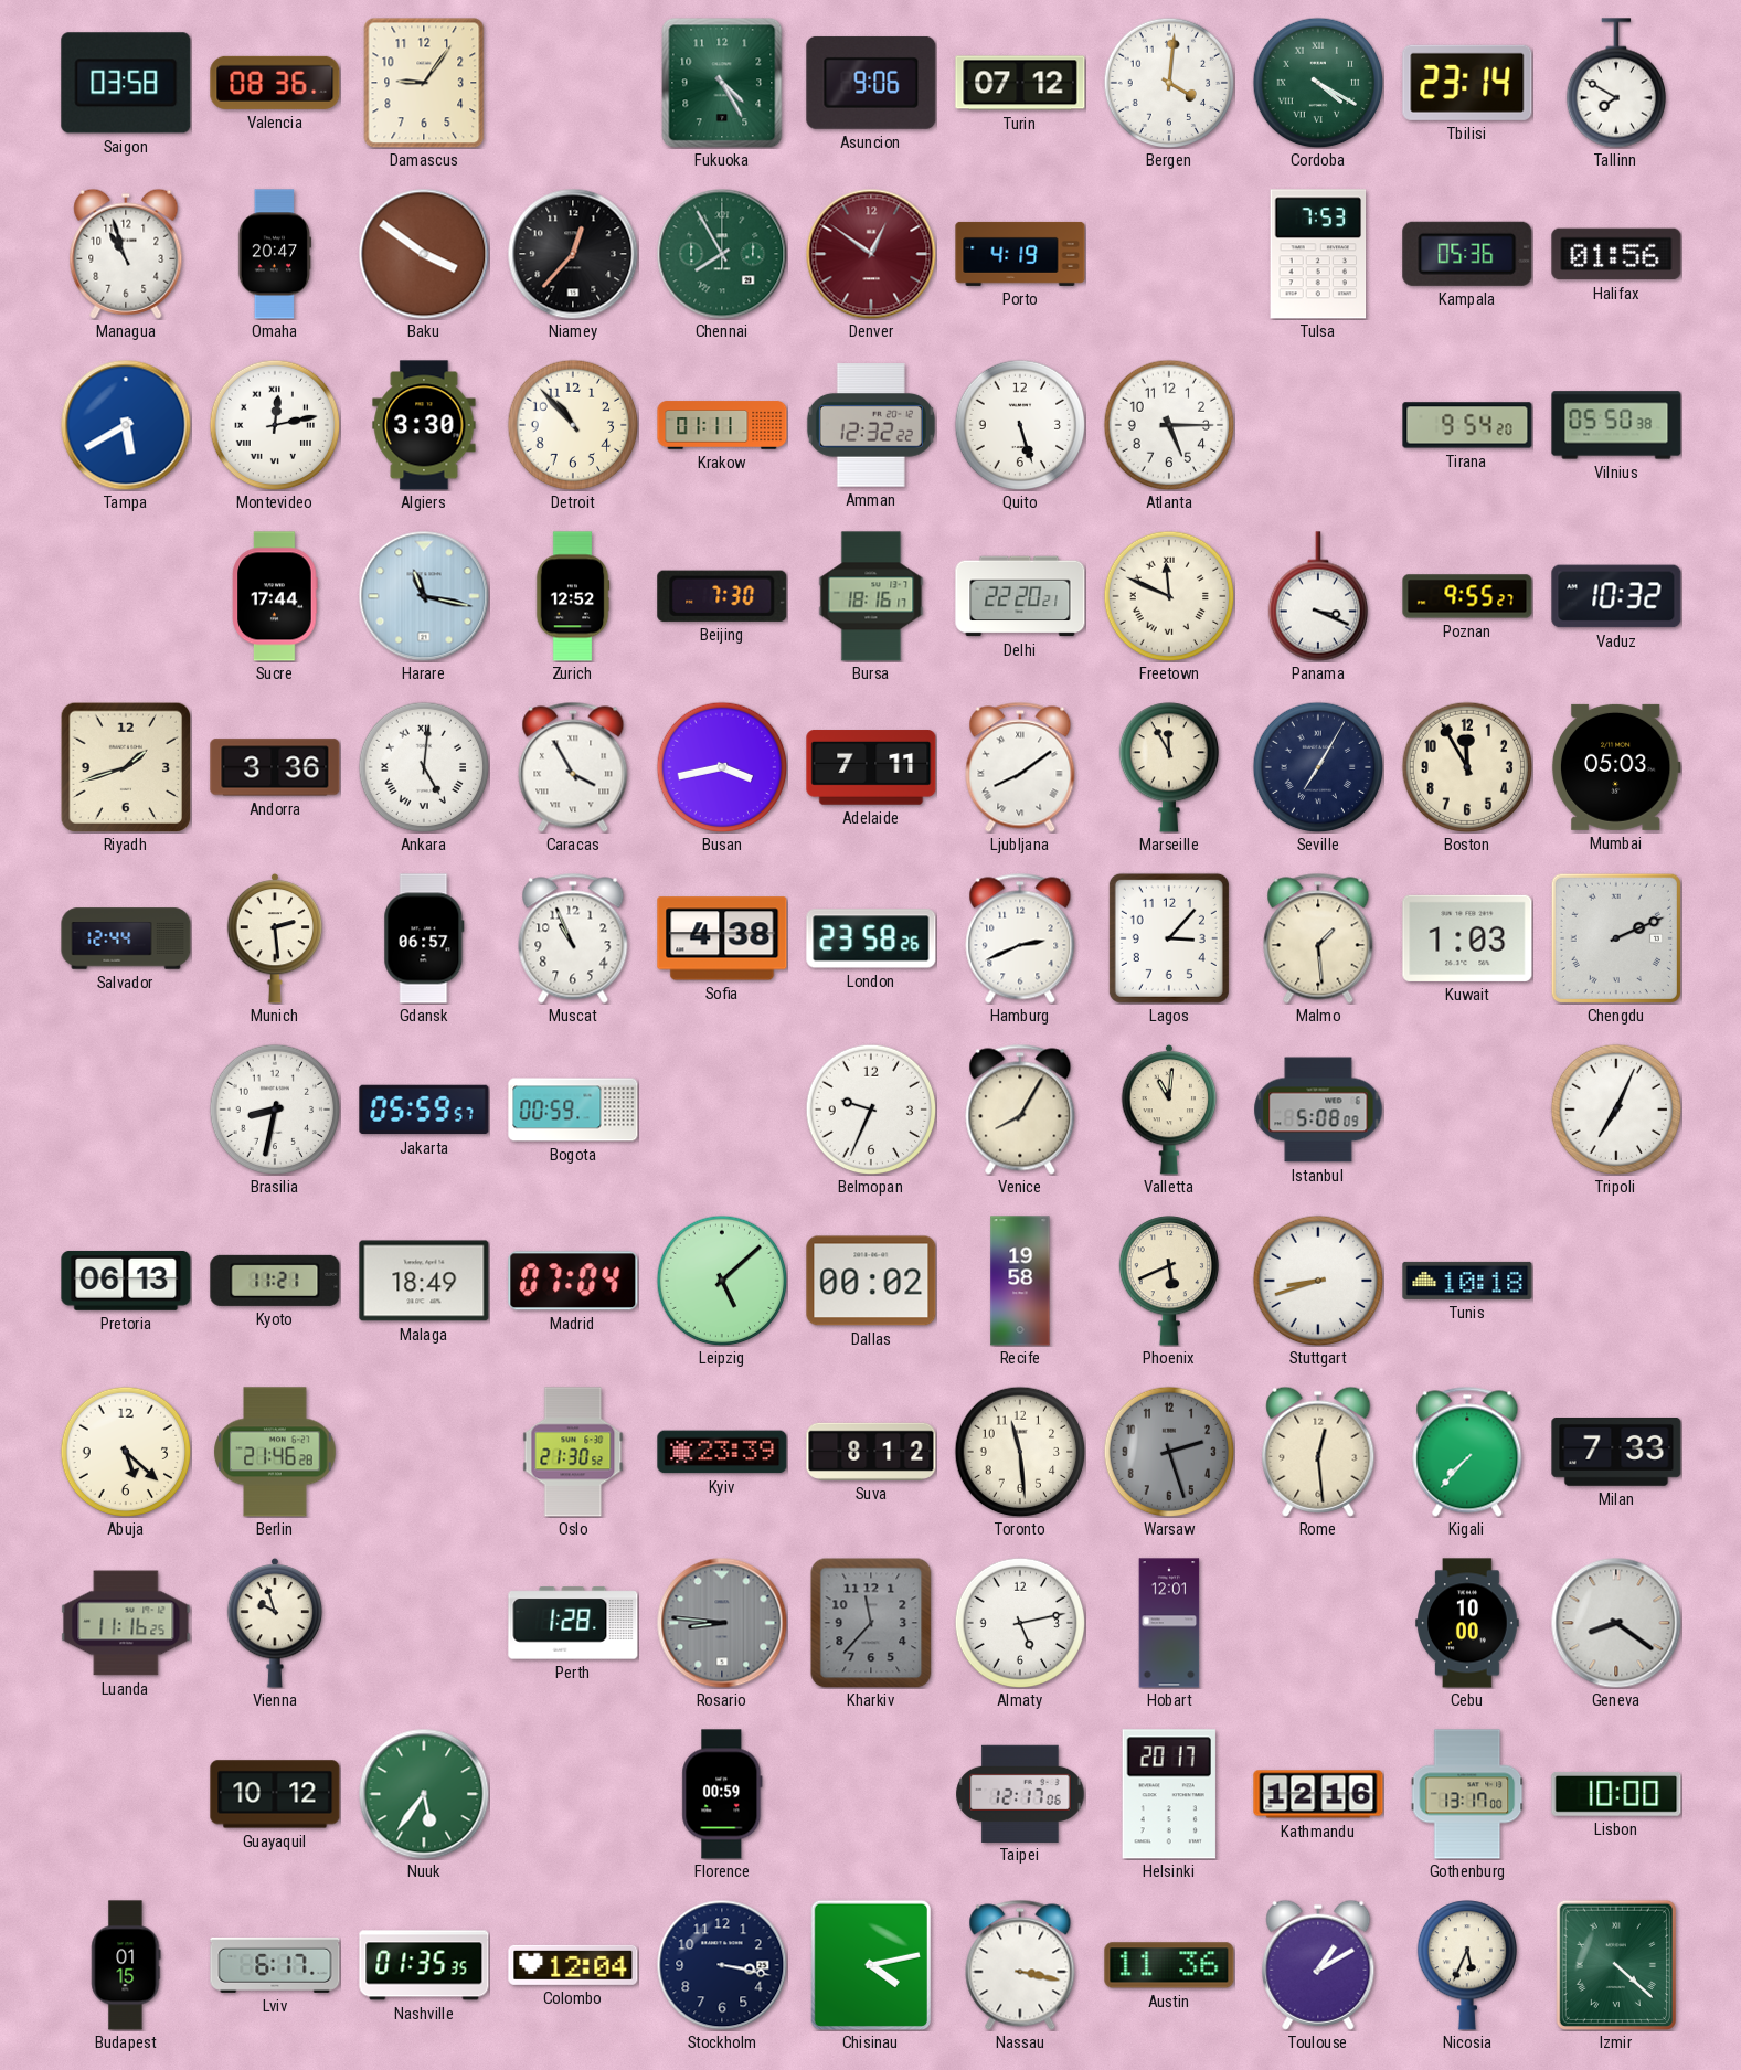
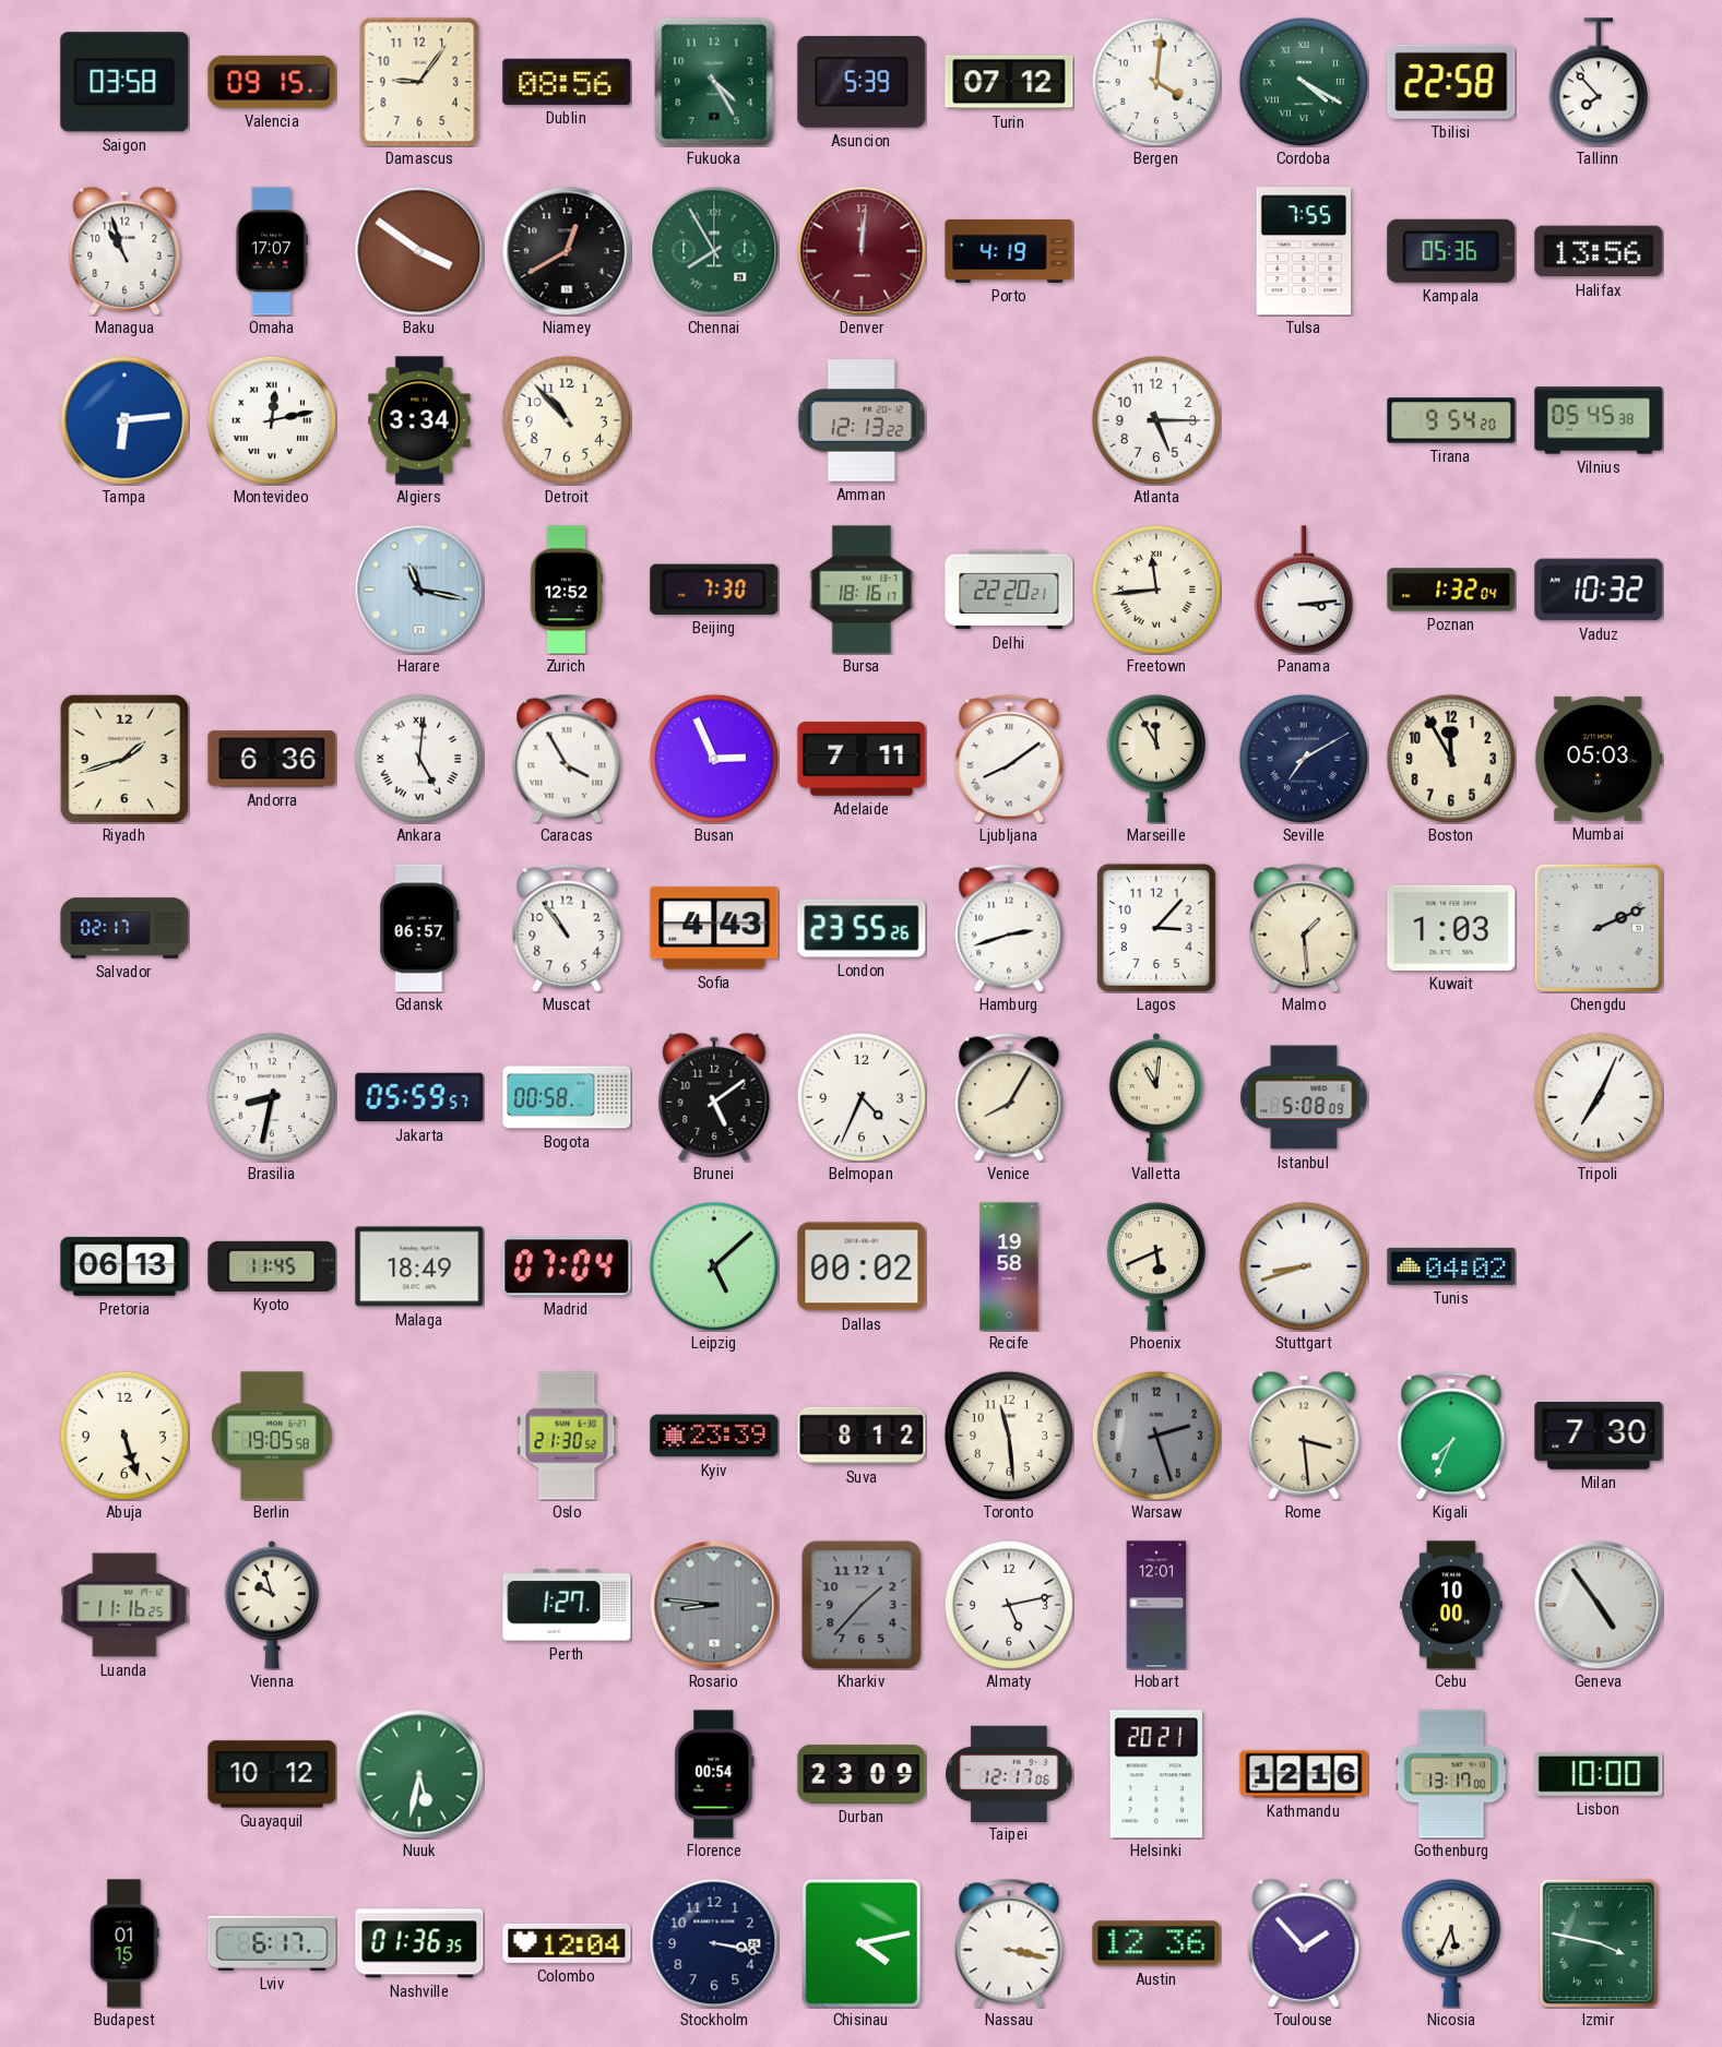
Valencia: 08:36 -> 09:15
Dublin: none -> 08:56
Asuncion: 9:06 -> 5:39
Tbilisi: 23:14 -> 22:58
Tallinn: 7:50 -> 7:53
Omaha: 20:47 -> 17:07
Niamey: 12:37 -> 12:40
Denver: 12:51 -> 12:01
Tulsa: 7:53 -> 7:55
Halifax: 01:56 -> 13:56
Tampa: 5:40 -> 6:14
Algiers: 3:30 -> 3:34
Krakow: 01:11 -> none
Amman: 12:32 -> 12:13
Quito: 5:27 -> none
Vilnius: 05:50 -> 05:45
Sucre: 17:44 -> none
Freetown: 11:49 -> 11:44
Panama: 3:19 -> 3:14
Poznan: 9:55 -> 1:32
Andorra: 3:36 -> 6:36
Busan: 3:43 -> 2:56
Seville: 7:05 -> 7:10
Salvador: 12:44 -> 02:17
Munich: 2:29 -> none
Muscat: 10:56 -> 10:54
Sofia: 4:38 -> 4:43
London: 23:58 -> 23:55
Hamburg: 2:41 -> 2:42
Bogota: 00:59 -> 00:58
Brunei: none -> 5:09
Belmopan: 9:34 -> 4:34
Kyoto: 11:21 -> 11:45
Tunis: 10:18 -> 04:02
Abuja: 5:22 -> 5:27
Berlin: 21:46 -> 19:05
Rome: 12:29 -> 3:29
Kigali: 7:37 -> 7:34
Milan: 7:33 -> 7:30
Perth: 1:28 -> 1:27
Kharkiv: 11:37 -> 1:37
Geneva: 8:21 -> 4:54
Nuuk: 5:36 -> 5:32
Florence: 00:59 -> 00:54
Durban: none -> 23:09
Helsinki: 20:17 -> 20:21
Nashville: 01:35 -> 01:36
Austin: 11:36 -> 12:36
Toulouse: 1:10 -> 1:53
Izmir: 4:22 -> 3:47
